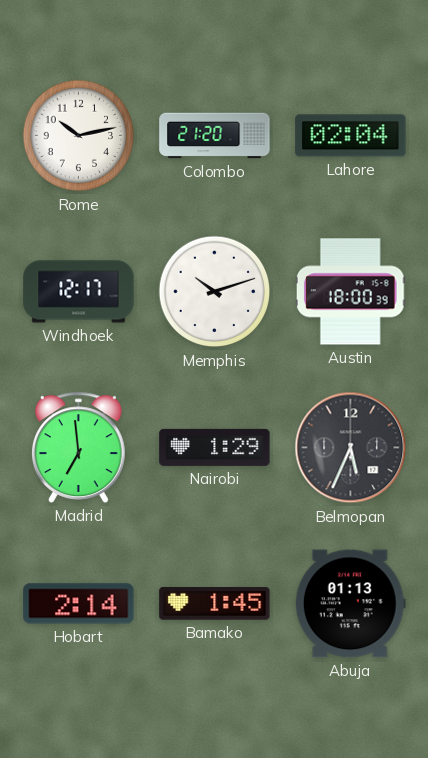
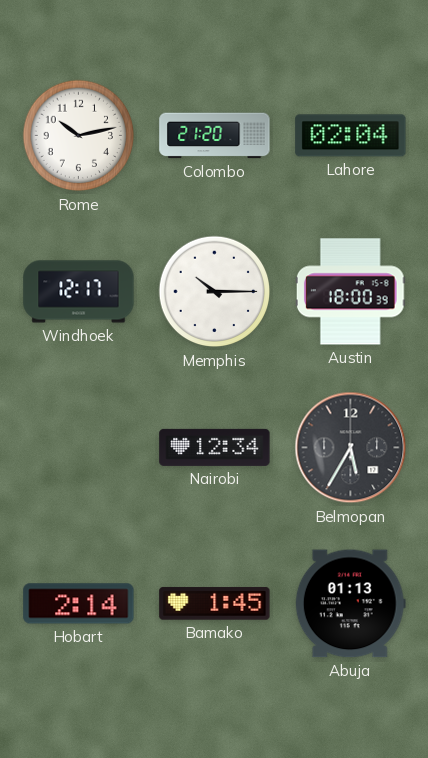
Memphis: 10:12 -> 10:15
Madrid: 6:59 -> none
Nairobi: 1:29 -> 12:34
Belmopan: 5:34 -> 5:35
